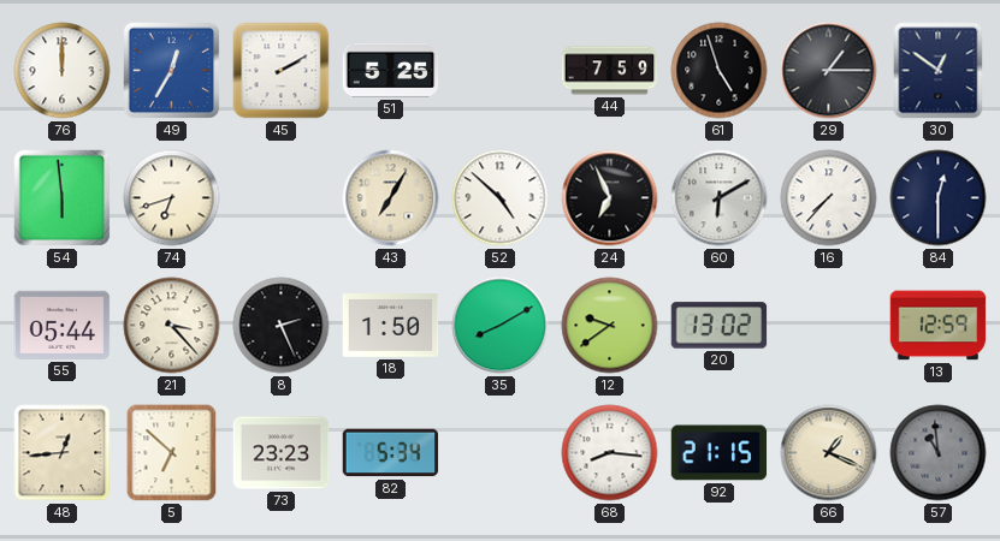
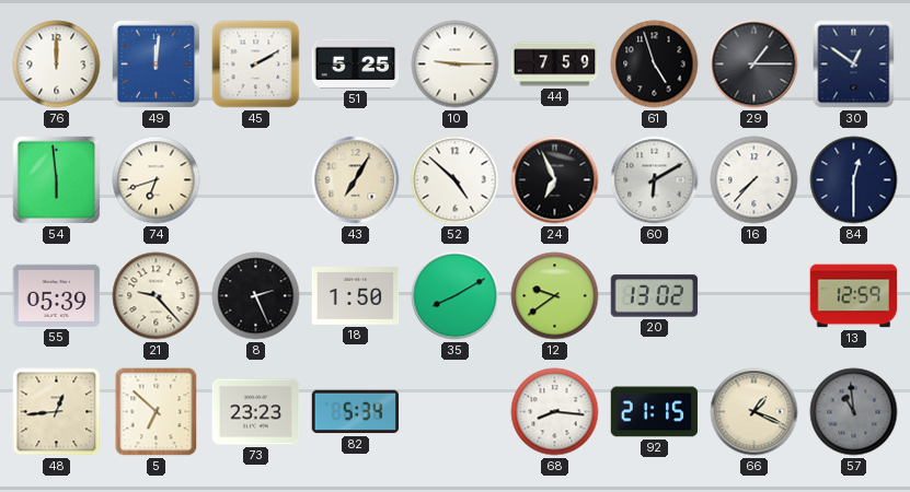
49: 12:35 -> 12:01
10: none -> 9:15
55: 05:44 -> 05:39
21: 3:23 -> 9:23
